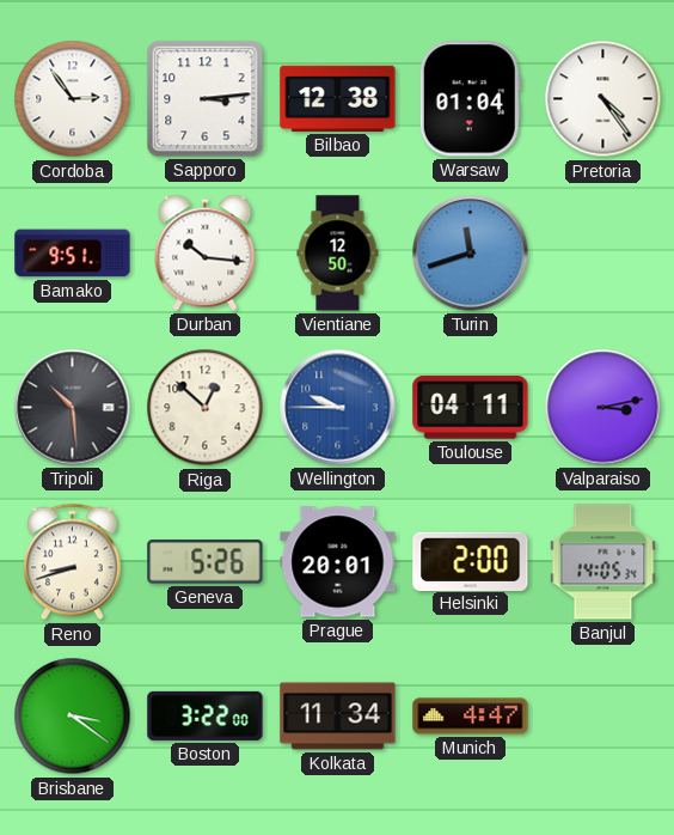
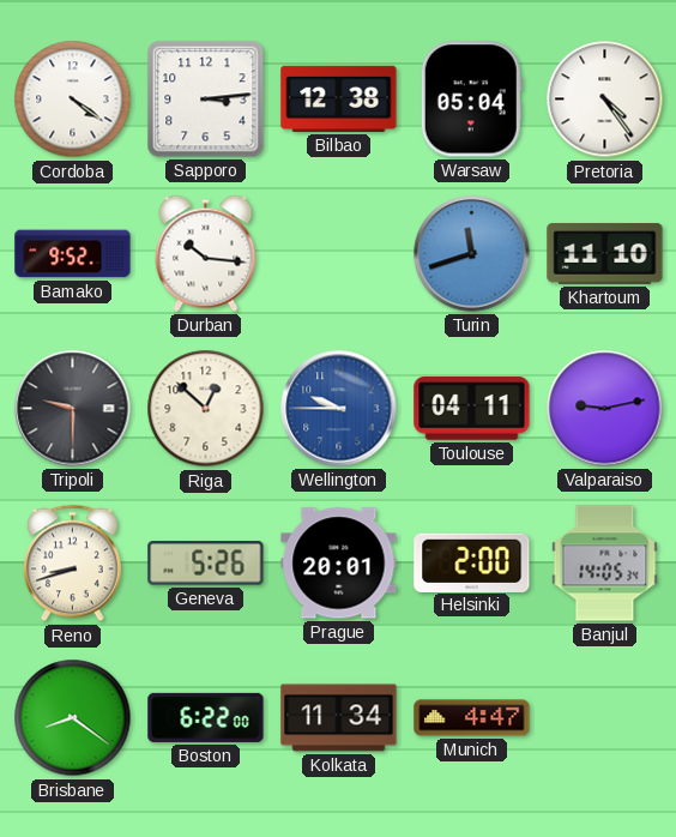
Cordoba: 2:54 -> 4:21
Warsaw: 01:04 -> 05:04
Bamako: 9:51 -> 9:52
Vientiane: 12:50 -> none
Khartoum: none -> 11:10
Tripoli: 10:29 -> 9:30
Valparaiso: 3:13 -> 9:13
Brisbane: 3:21 -> 8:21
Boston: 3:22 -> 6:22
